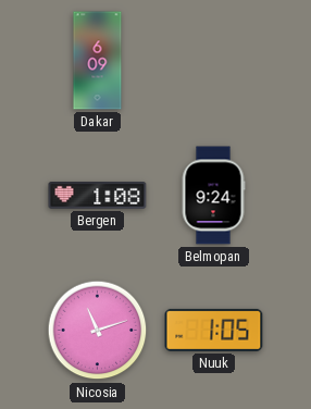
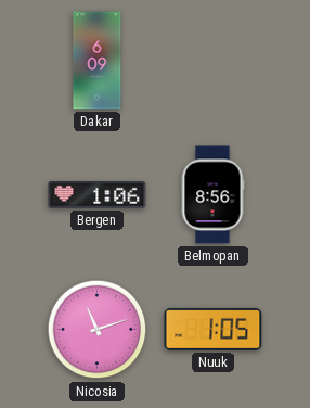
Bergen: 1:08 -> 1:06
Belmopan: 9:24 -> 8:56
